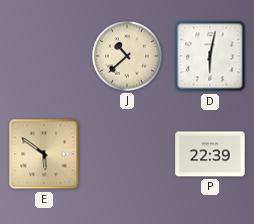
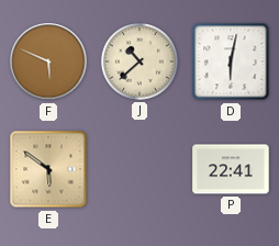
F: none -> 5:49
P: 22:39 -> 22:41
